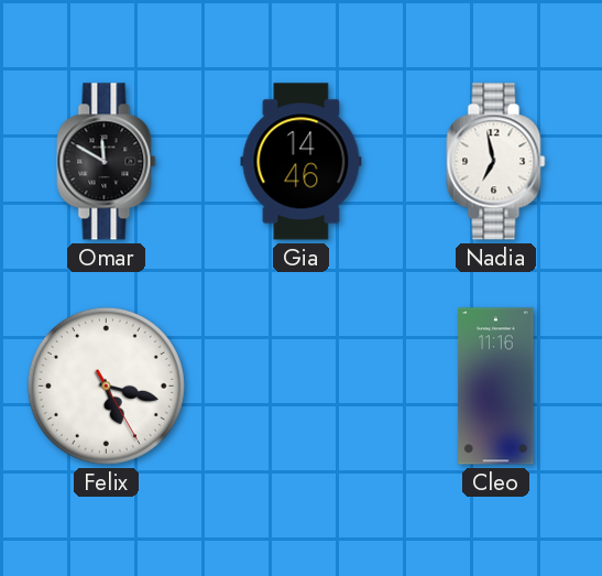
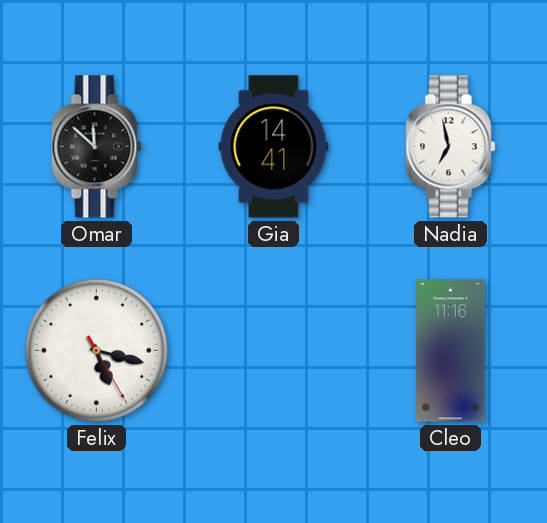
Omar: 11:50 -> 11:52
Gia: 14:46 -> 14:41
